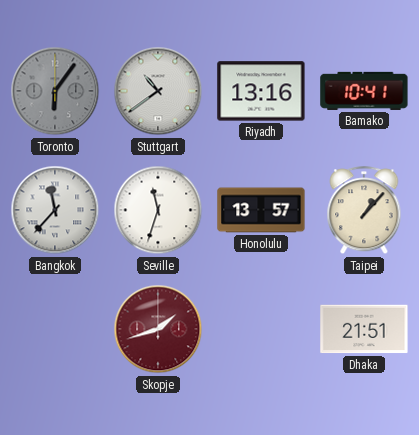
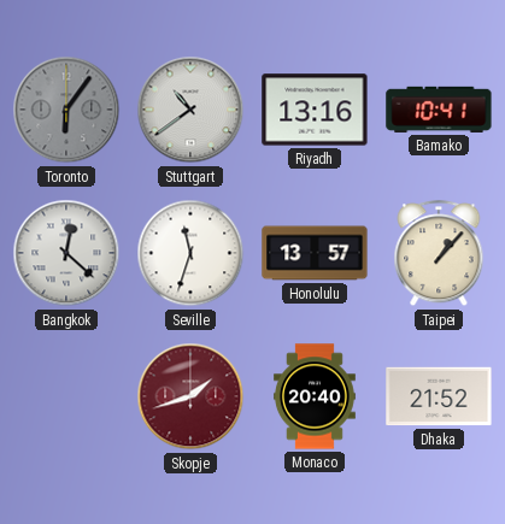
Bangkok: 11:37 -> 12:22
Monaco: none -> 20:40
Dhaka: 21:51 -> 21:52
